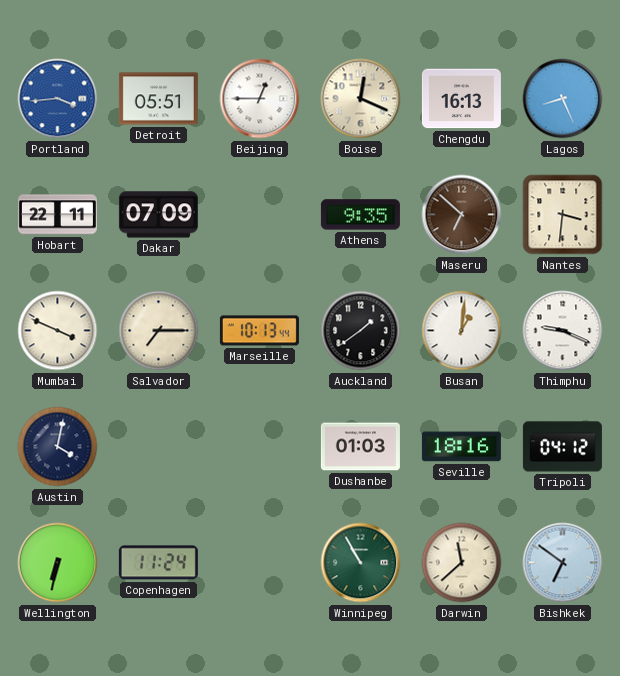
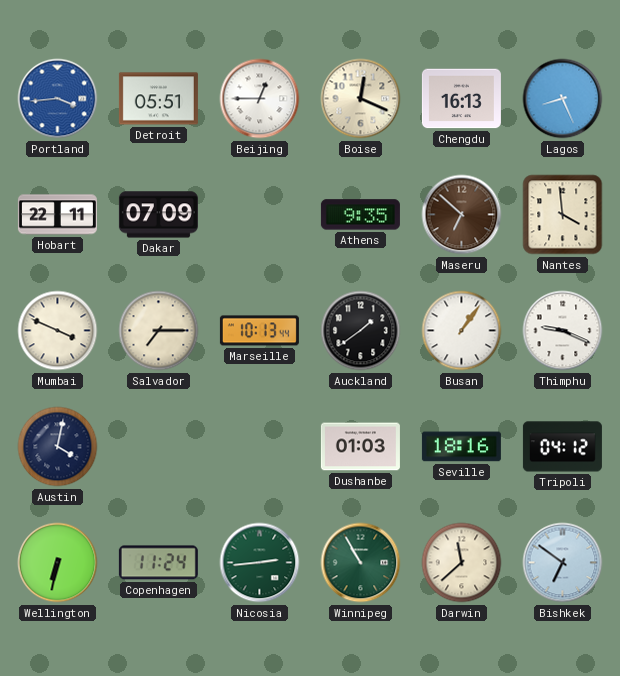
Nantes: 3:31 -> 3:59
Busan: 1:01 -> 1:06
Nicosia: none -> 2:44
